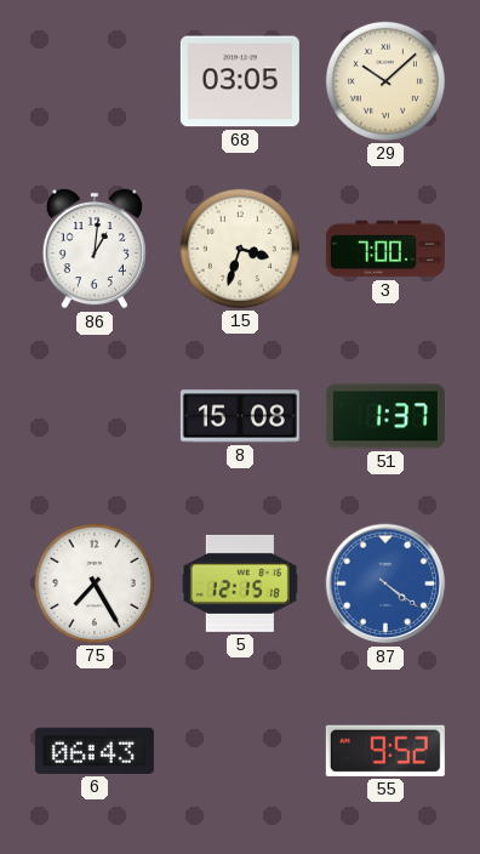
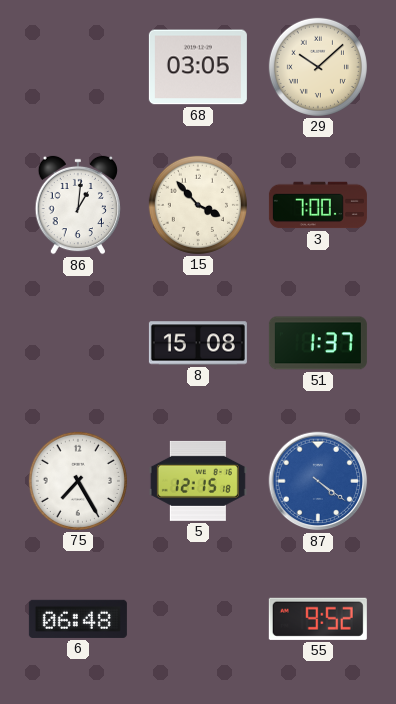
15: 3:33 -> 3:53
6: 06:43 -> 06:48
